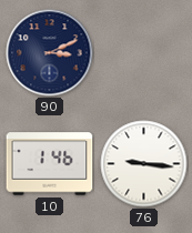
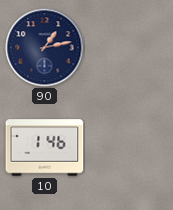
90: 3:11 -> 1:13
76: 9:16 -> none
